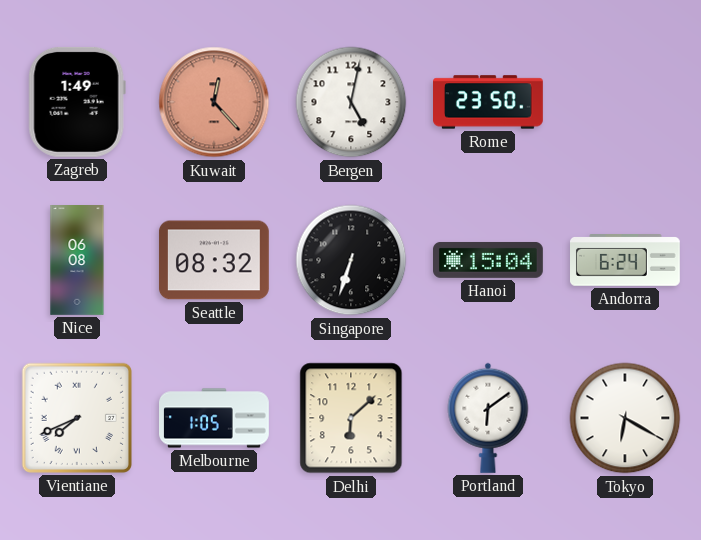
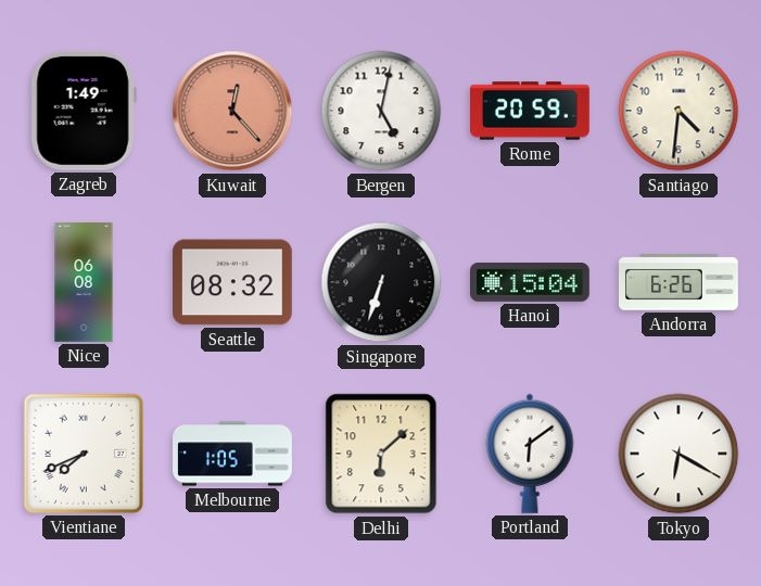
Rome: 23:50 -> 20:59
Santiago: none -> 4:31
Andorra: 6:24 -> 6:26
